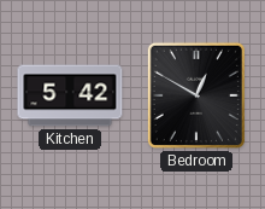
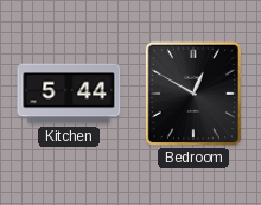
Kitchen: 5:42 -> 5:44
